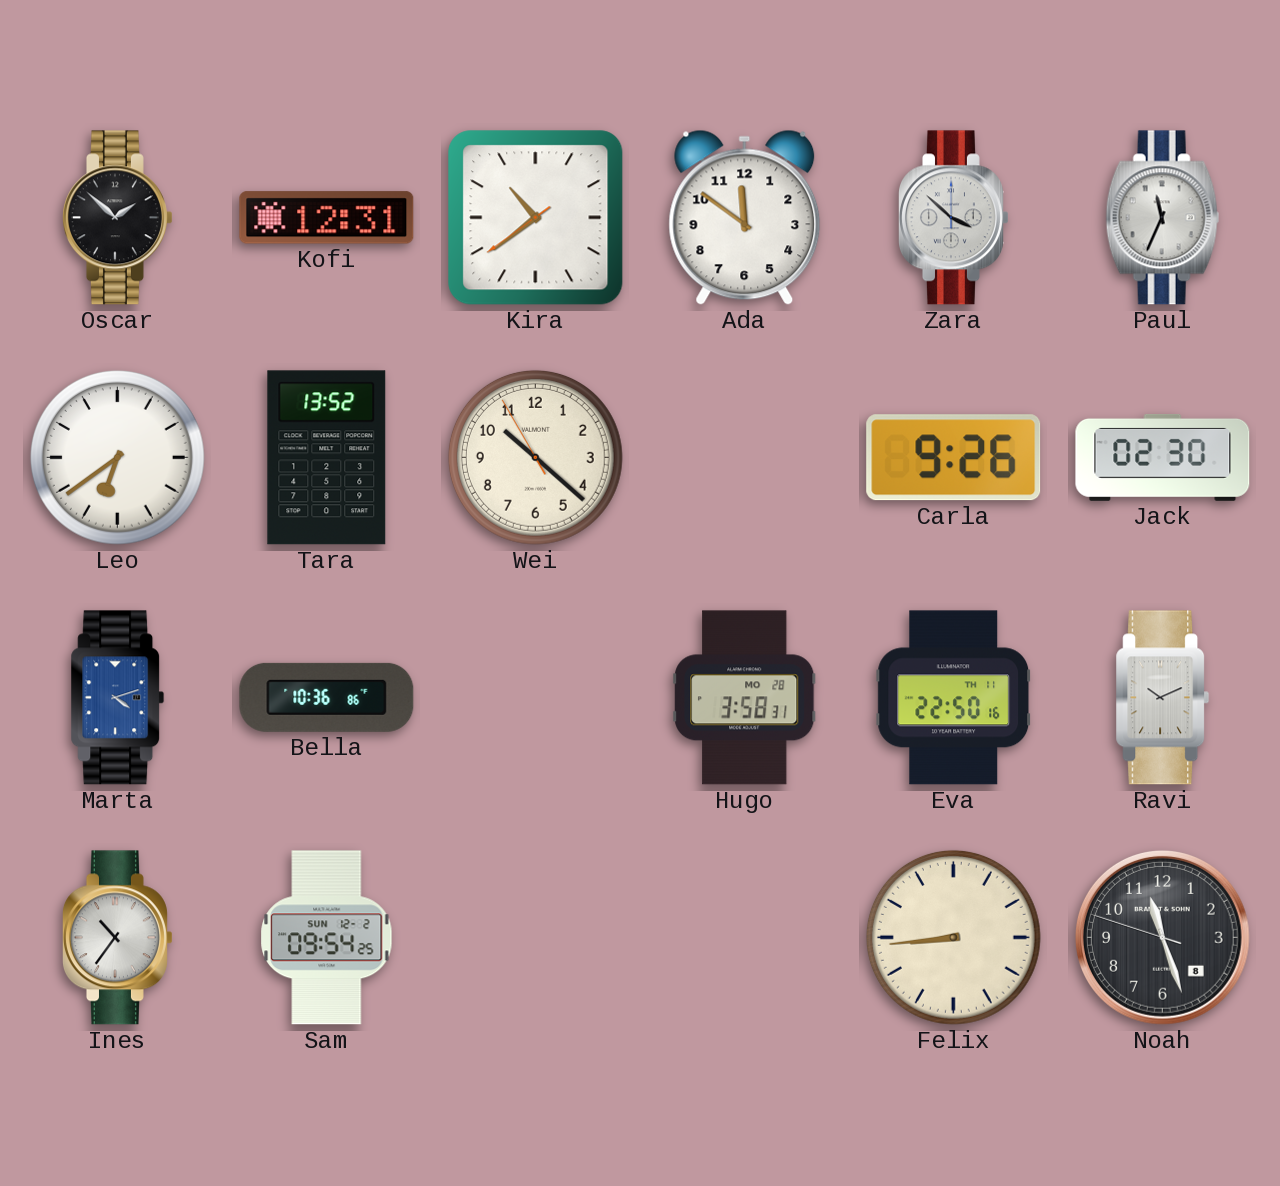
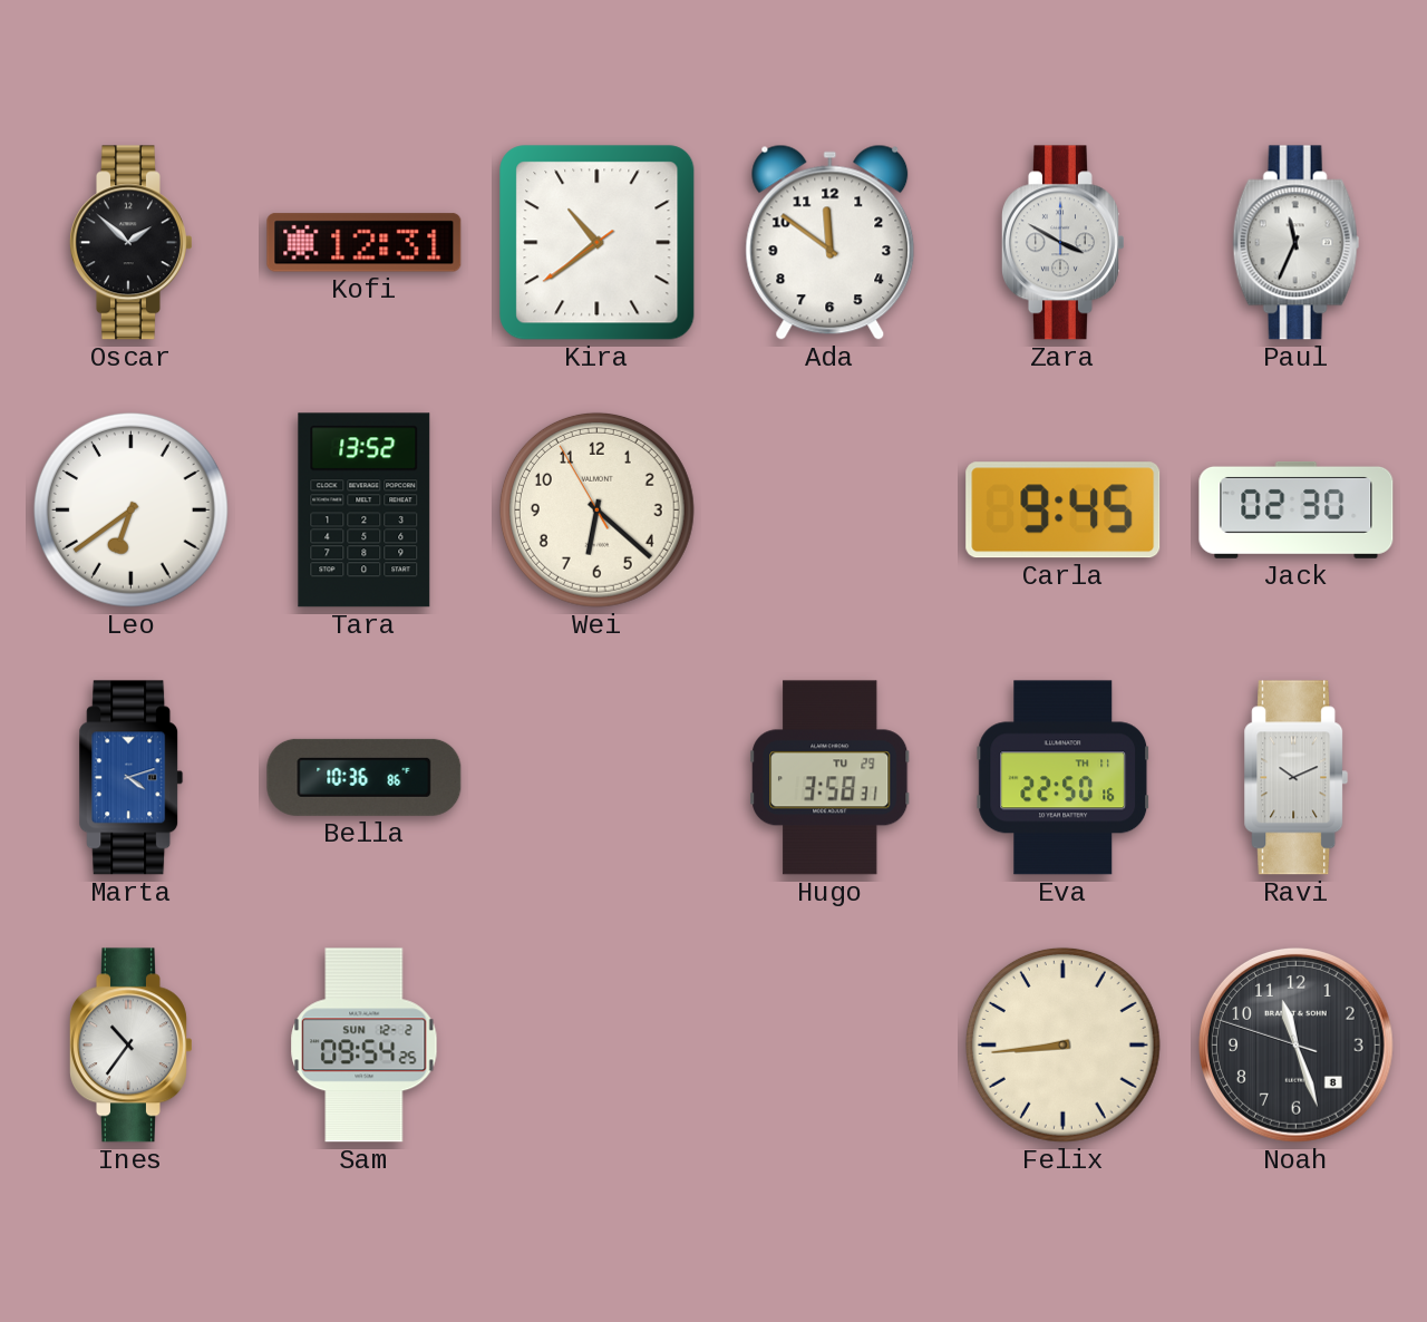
Zara: 3:52 -> 3:50
Wei: 10:21 -> 6:21
Carla: 9:26 -> 9:45
Hugo date: MO 28 -> TU 29
